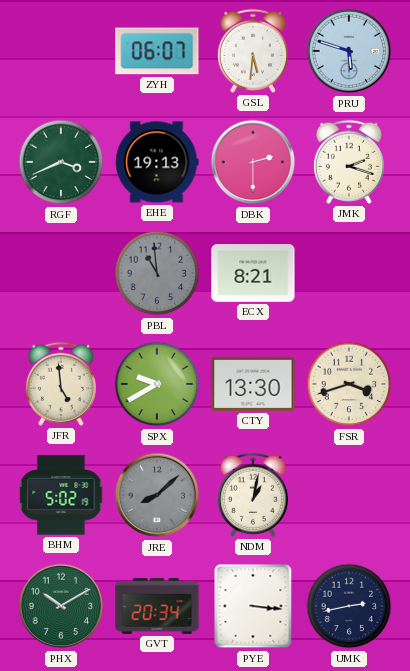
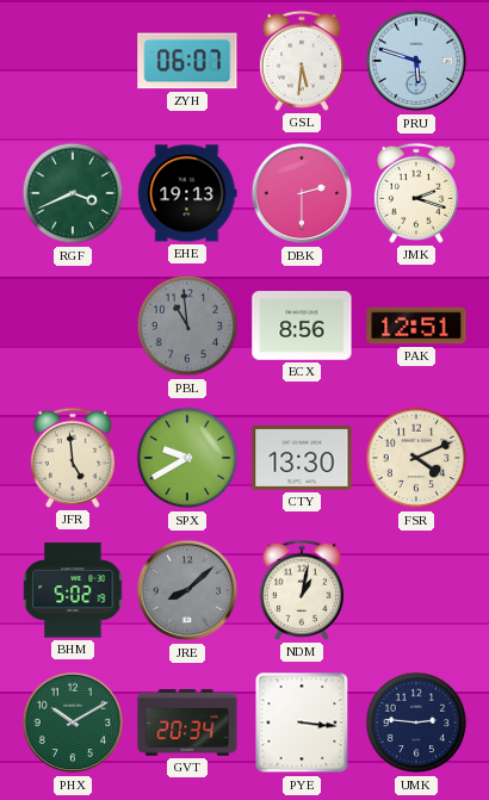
ECX: 8:21 -> 8:56
PAK: none -> 12:51
FSR: 3:42 -> 4:11
UMK: 2:43 -> 2:46
